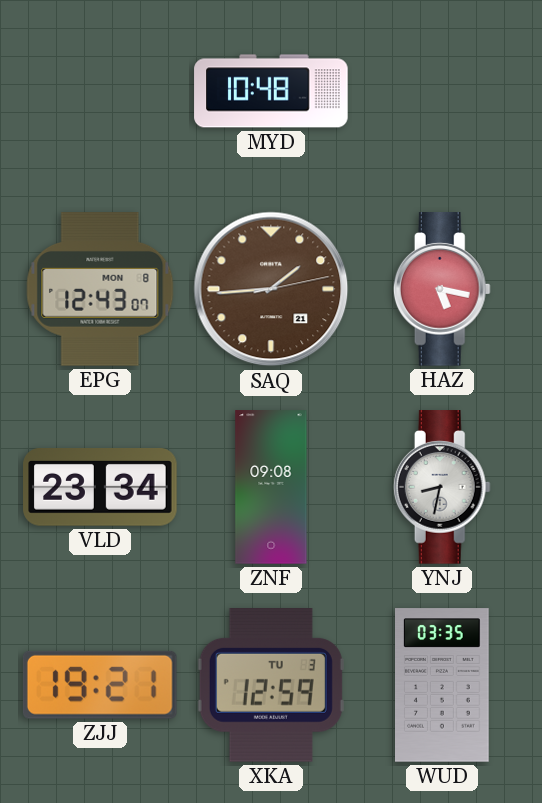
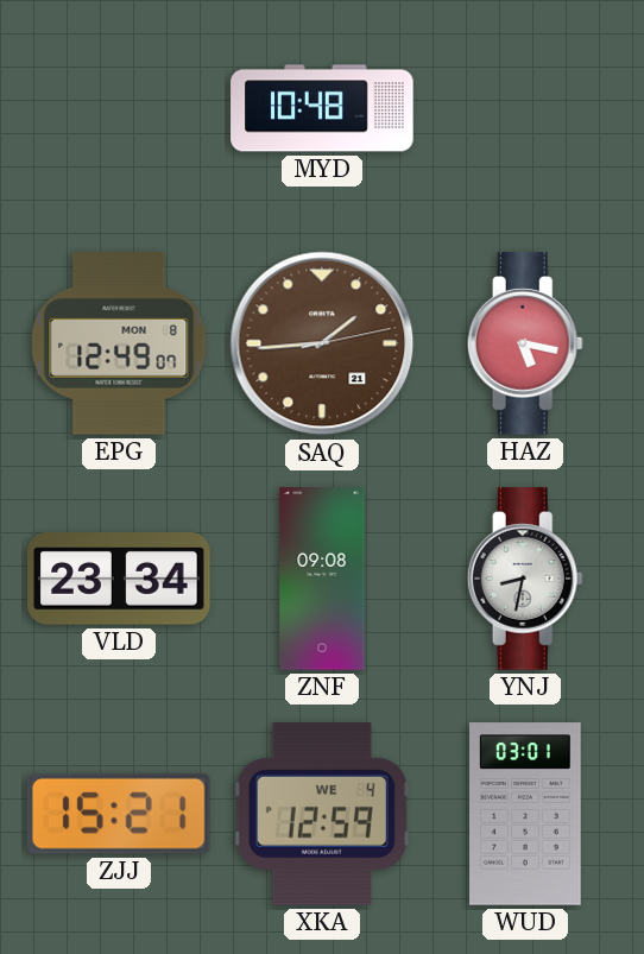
EPG: 12:43 -> 12:49
ZJJ: 19:21 -> 15:21
XKA date: TU 3 -> WE 4
WUD: 03:35 -> 03:01
